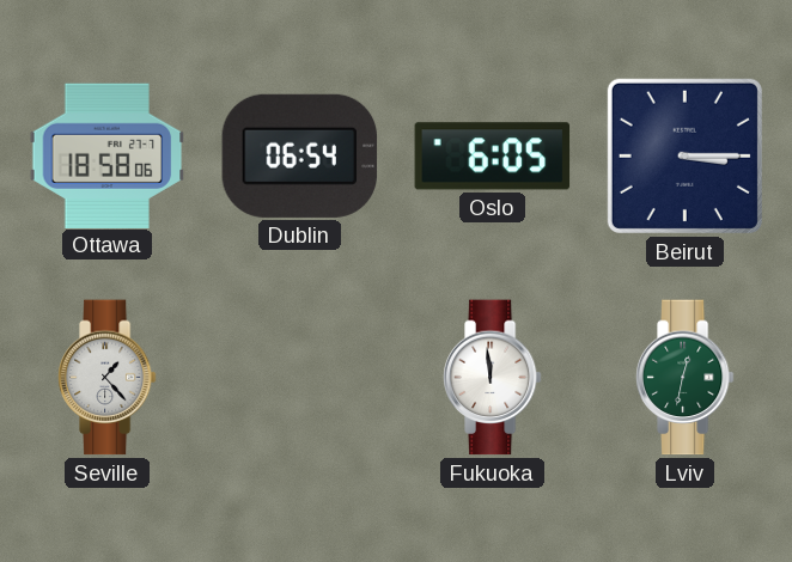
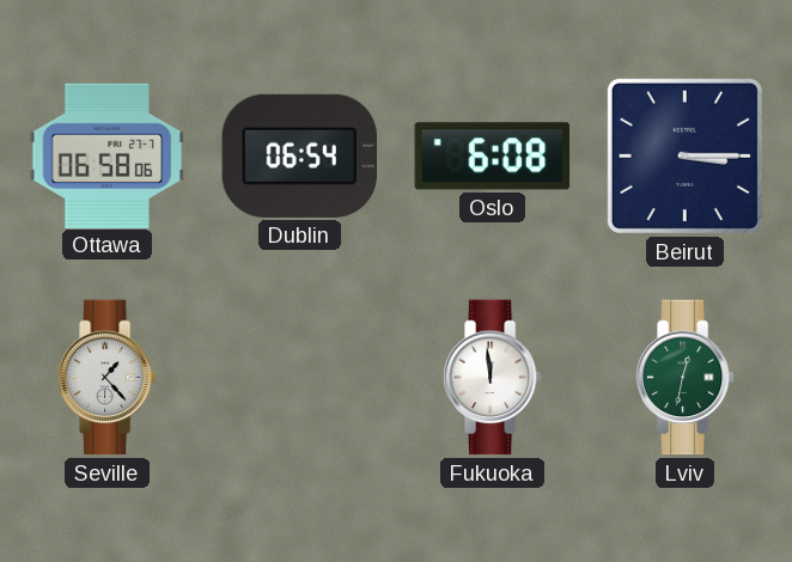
Ottawa: 18:58 -> 06:58
Oslo: 6:05 -> 6:08
